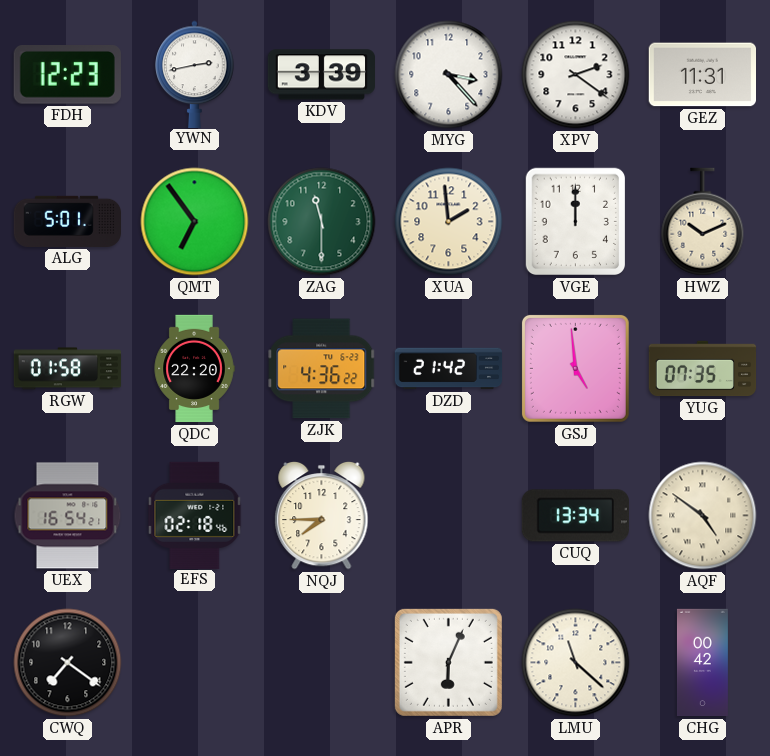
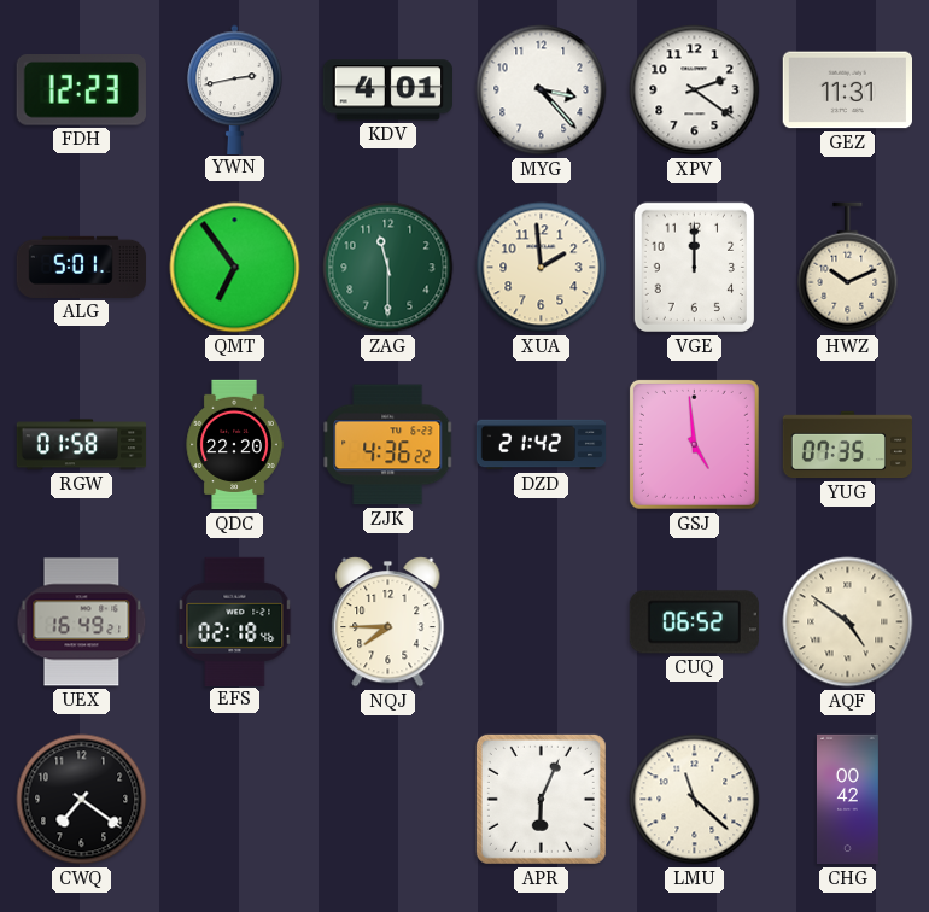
KDV: 3:39 -> 4:01
UEX: 16:54 -> 16:49
CUQ: 13:34 -> 06:52
